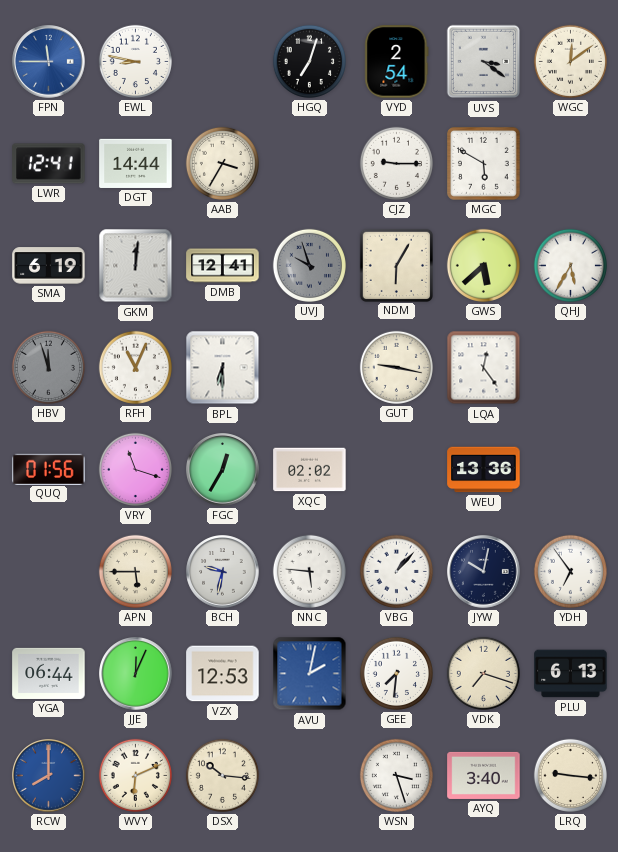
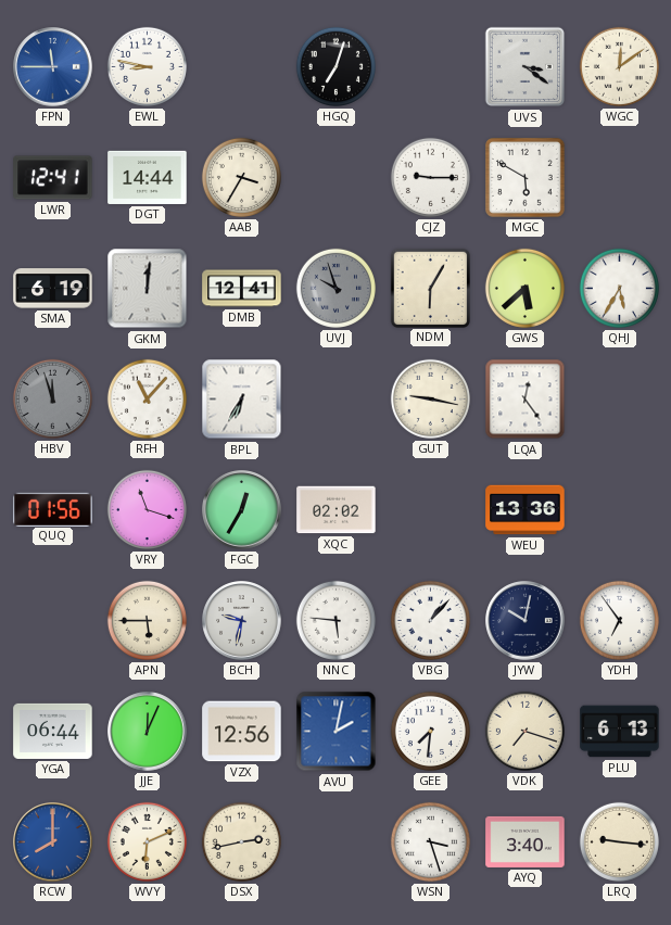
VYD: 2:54 -> none
RFH: 11:04 -> 11:07
BPL: 6:30 -> 6:35
VZX: 12:53 -> 12:56
DSX: 10:16 -> 2:43
